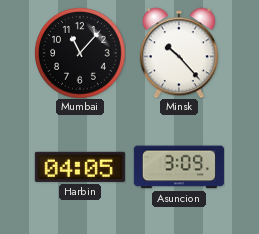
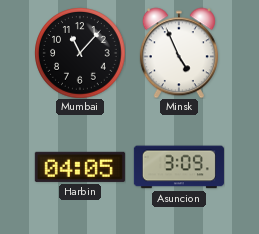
Minsk: 10:23 -> 4:56
